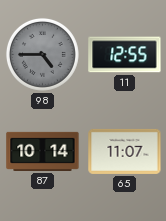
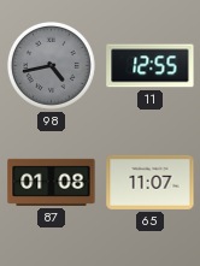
98: 4:45 -> 4:43
87: 10:14 -> 01:08
